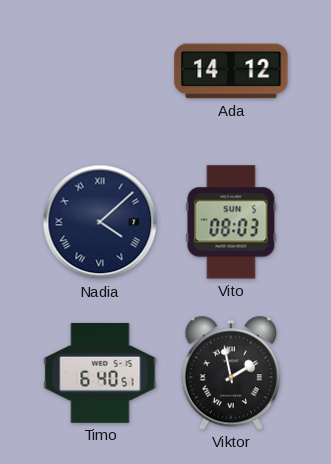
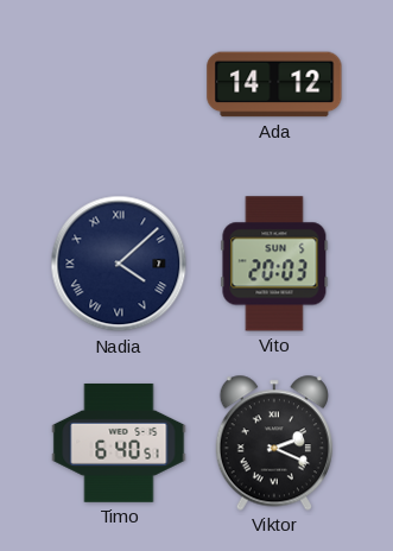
Vito: 08:03 -> 20:03
Viktor: 1:58 -> 2:19
